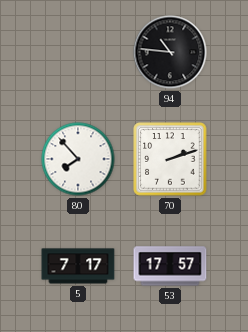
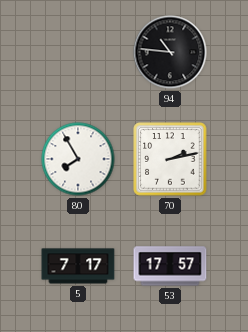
80: 7:53 -> 7:55
70: 2:12 -> 2:13
